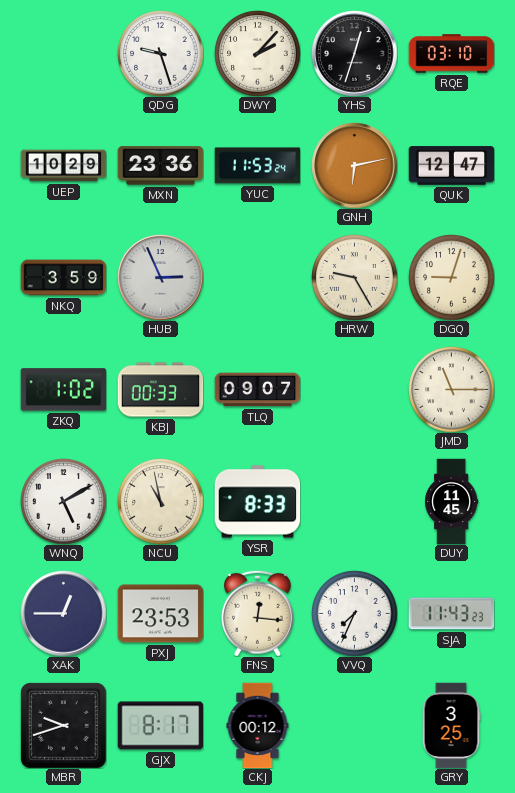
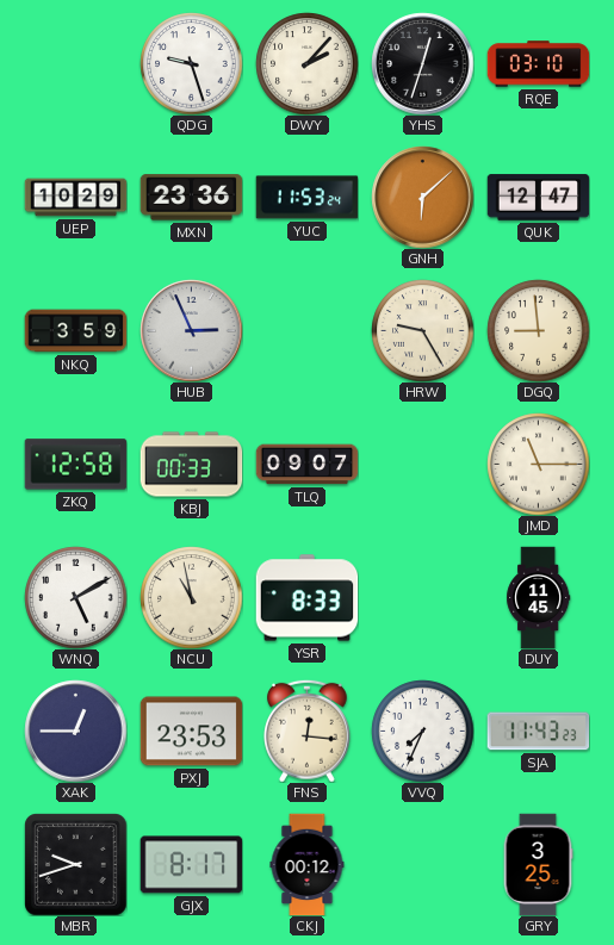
GNH: 6:13 -> 6:08
DGQ: 9:03 -> 8:59
ZKQ: 1:02 -> 12:58
